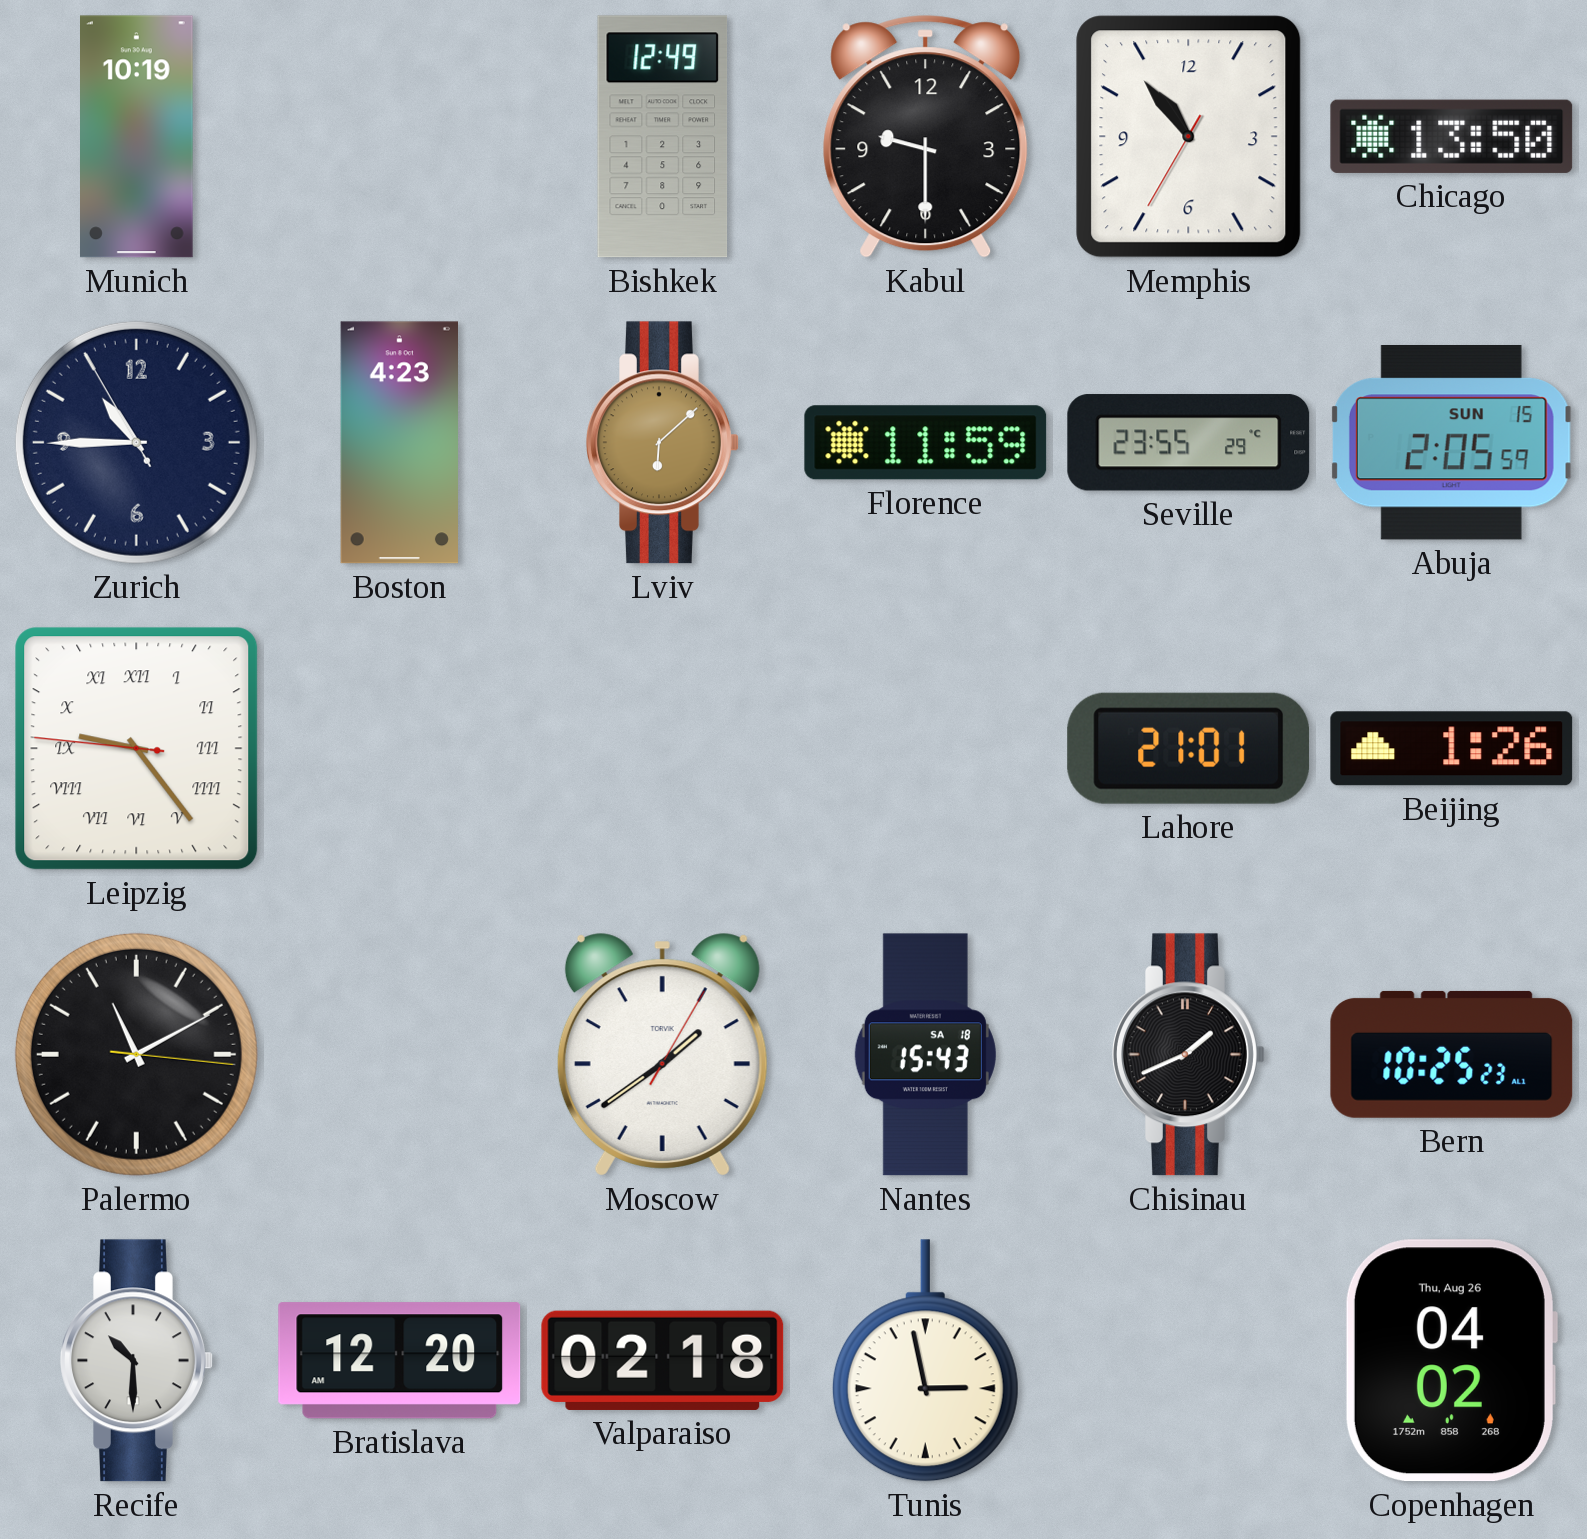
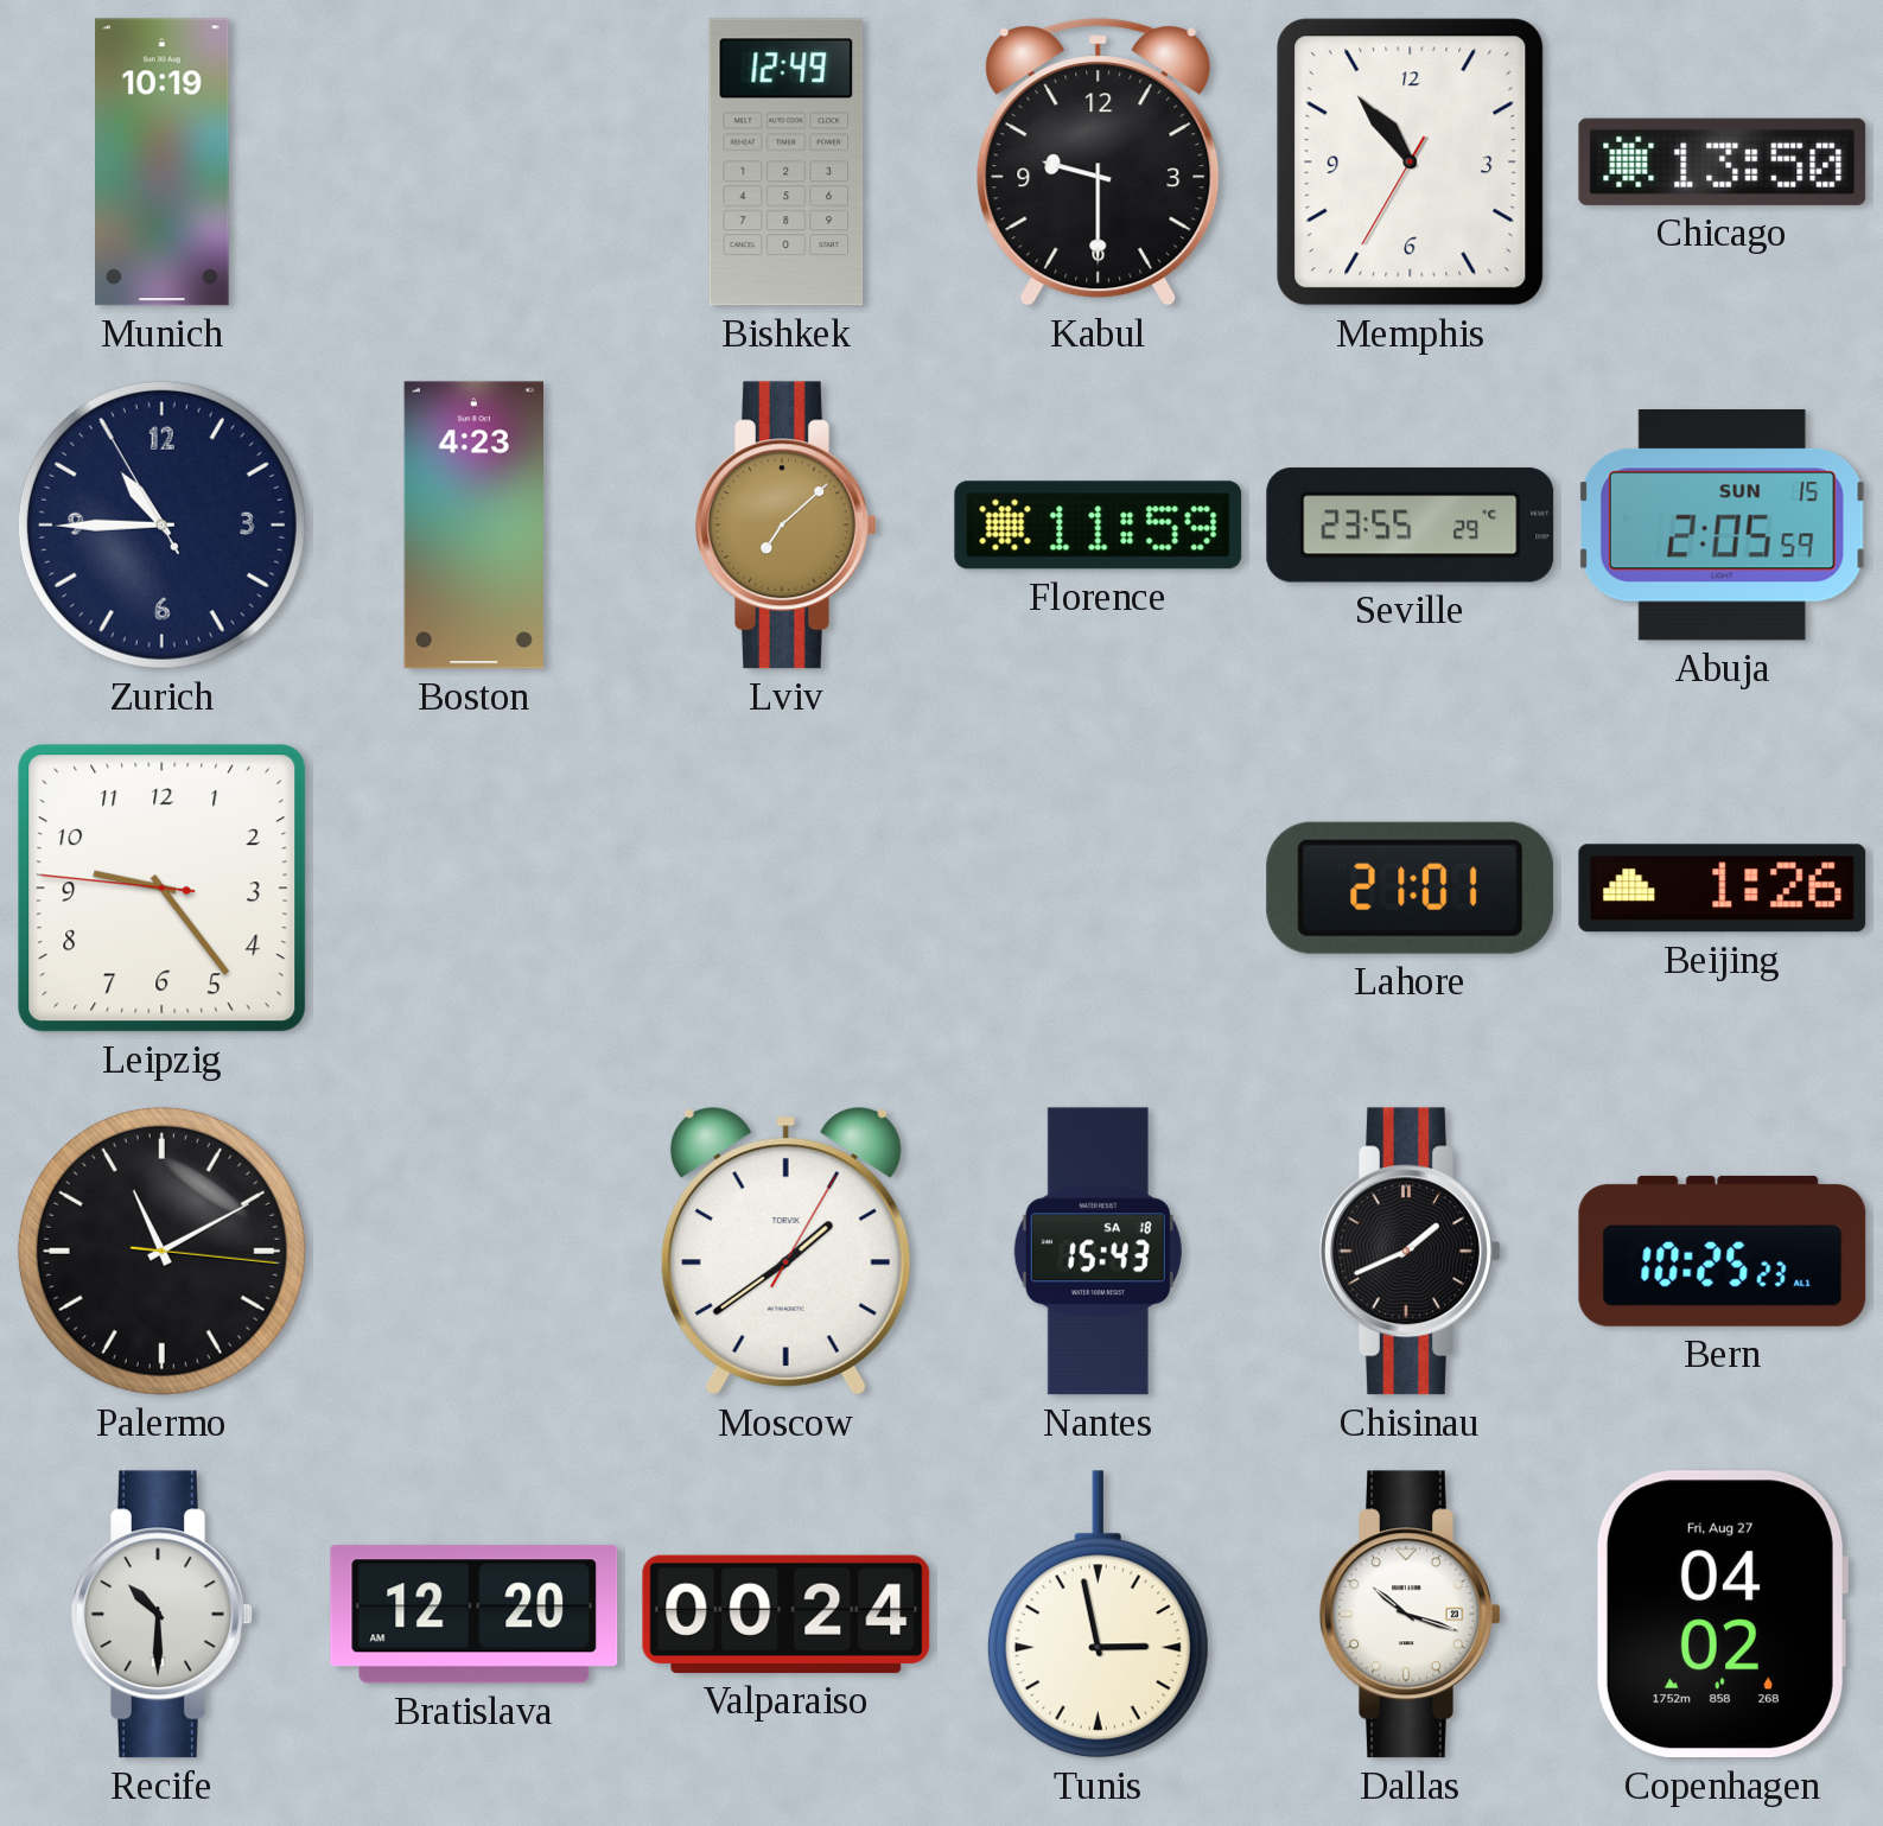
Lviv: 6:08 -> 7:08
Leipzig numerals: Roman -> Arabic
Valparaiso: 02:18 -> 00:24
Dallas: none -> 10:18
Copenhagen date: Thu, Aug 26 -> Fri, Aug 27
